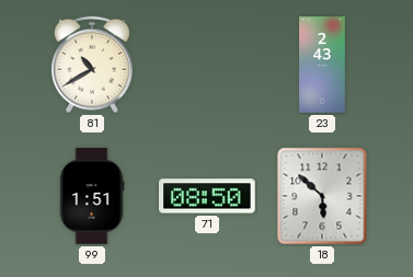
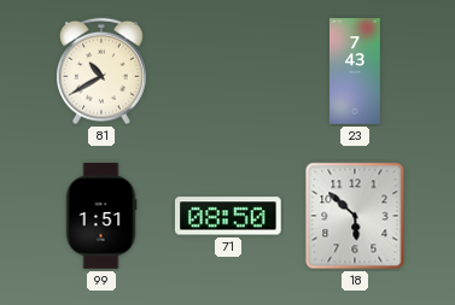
23: 2:43 -> 7:43
